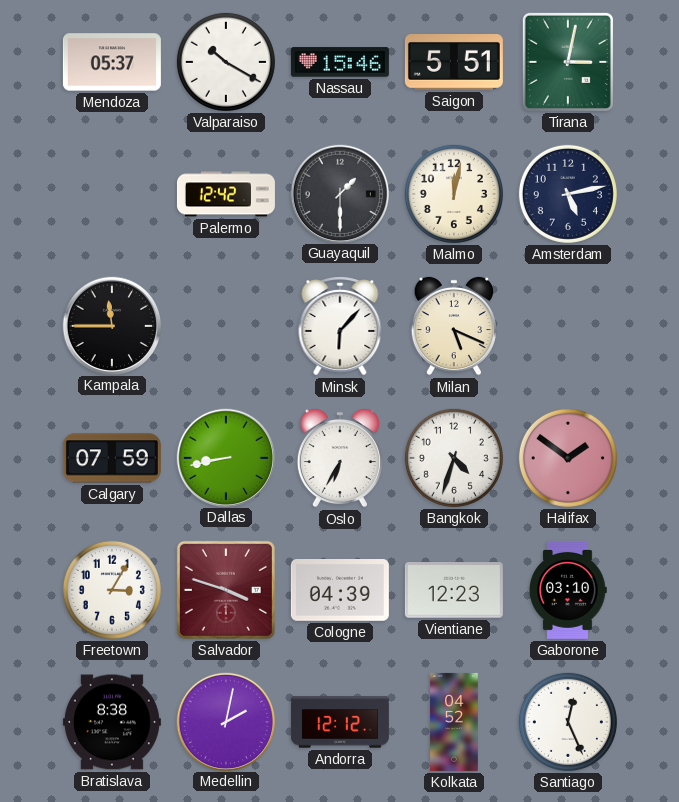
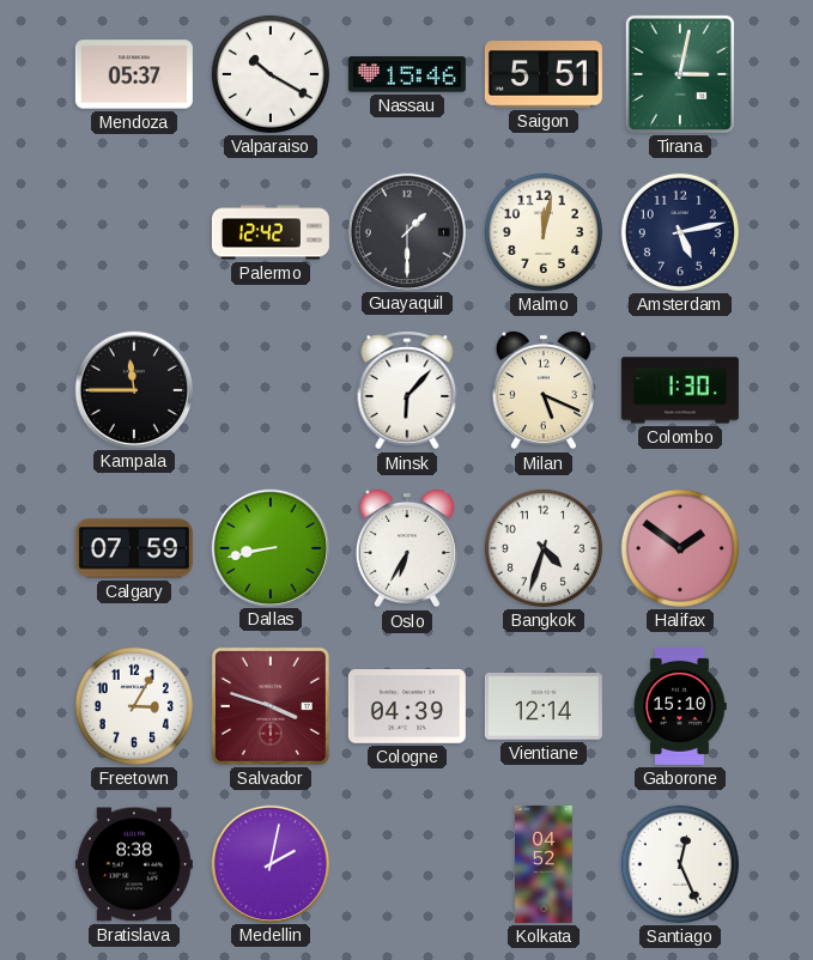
Colombo: none -> 1:30
Vientiane: 12:23 -> 12:14
Gaborone: 03:10 -> 15:10
Andorra: 12:12 -> none
